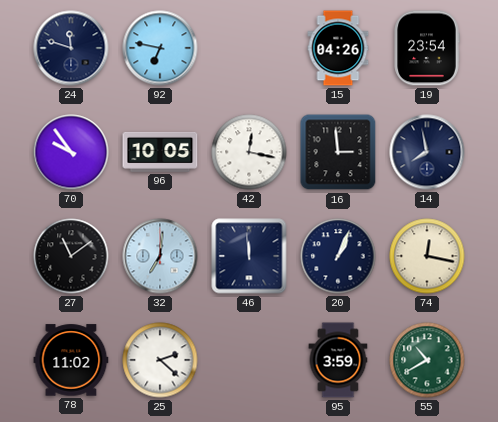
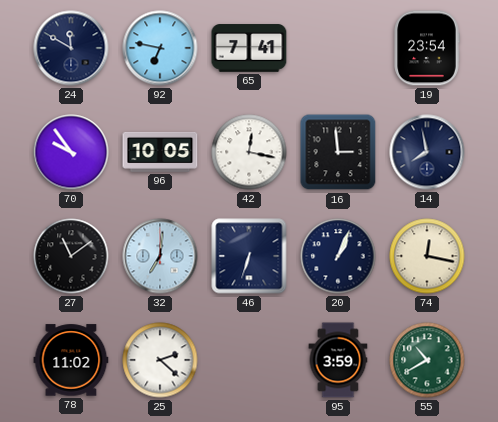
24: 11:48 -> 11:50
65: none -> 7:41
15: 04:26 -> none
46: 11:59 -> 6:33
